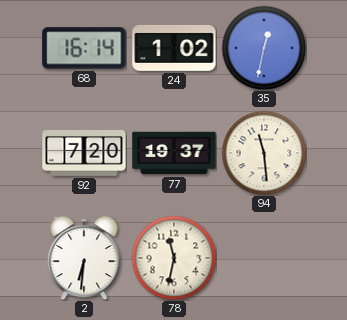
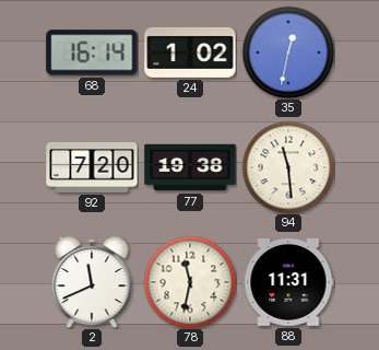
77: 19:37 -> 19:38
2: 6:31 -> 11:41
88: none -> 11:31
